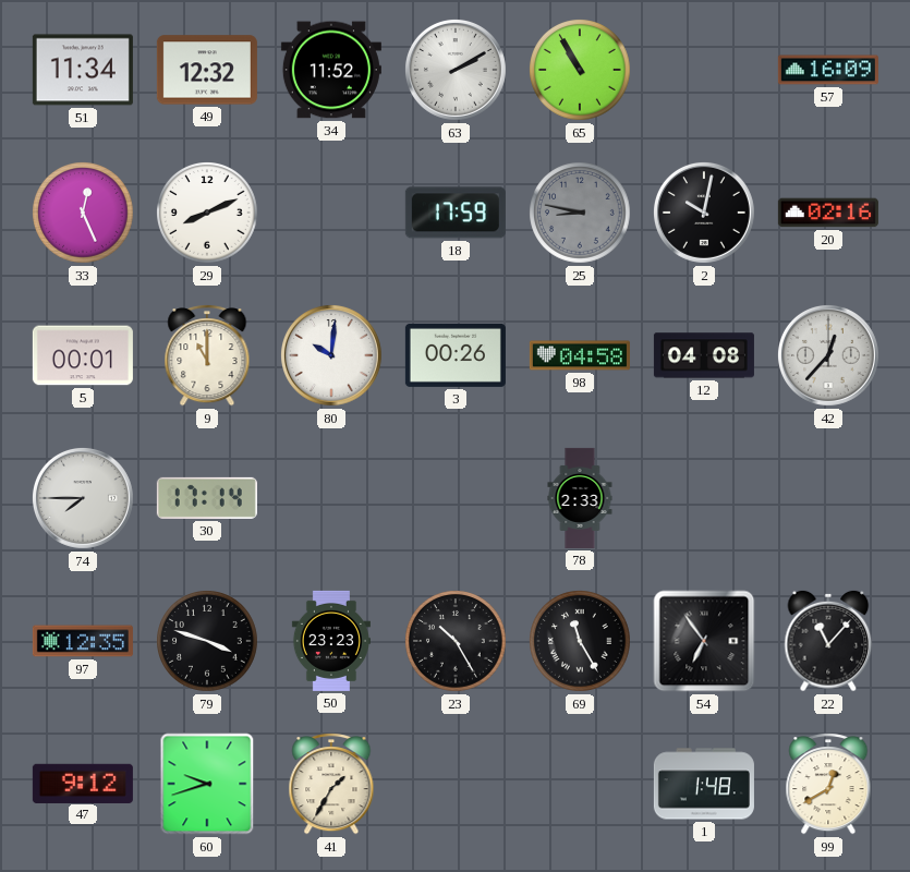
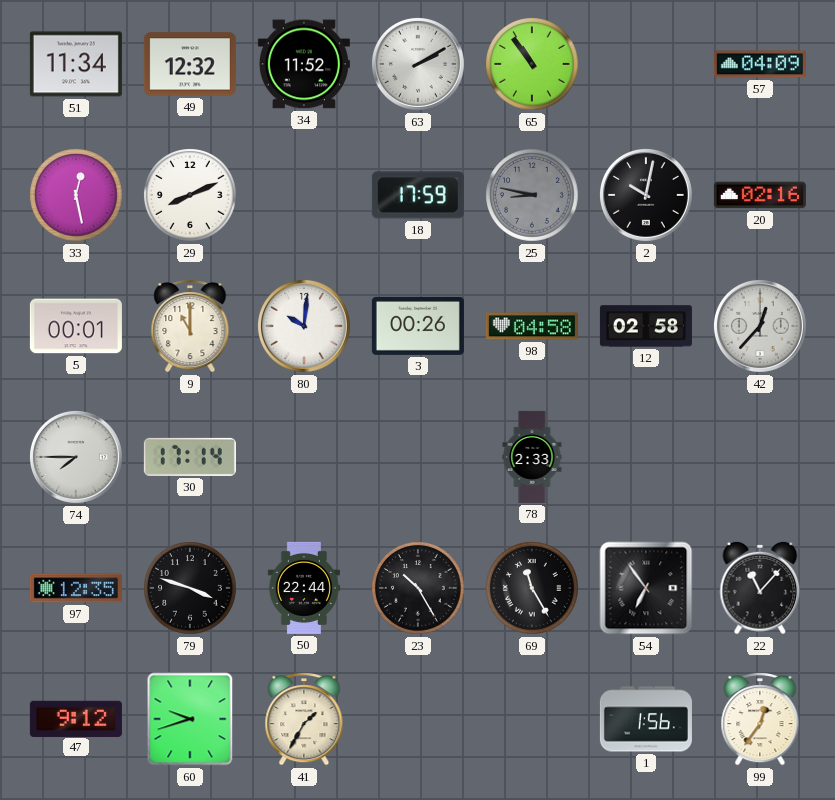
65: 10:55 -> 10:54
57: 16:09 -> 04:09
33: 12:26 -> 12:28
12: 04:08 -> 02:58
50: 23:23 -> 22:44
1: 1:48 -> 1:56
99: 12:40 -> 12:36
